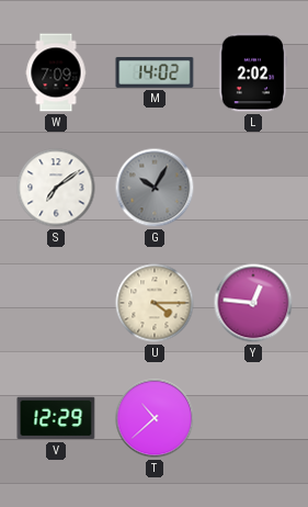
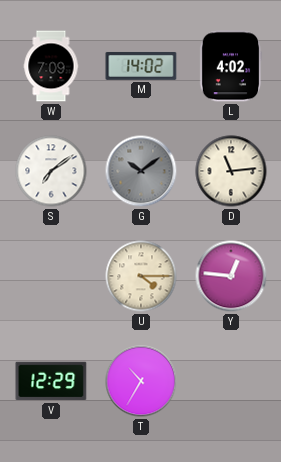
L: 2:02 -> 4:02
G: 10:05 -> 10:09
D: none -> 11:14
T: 10:38 -> 10:35
